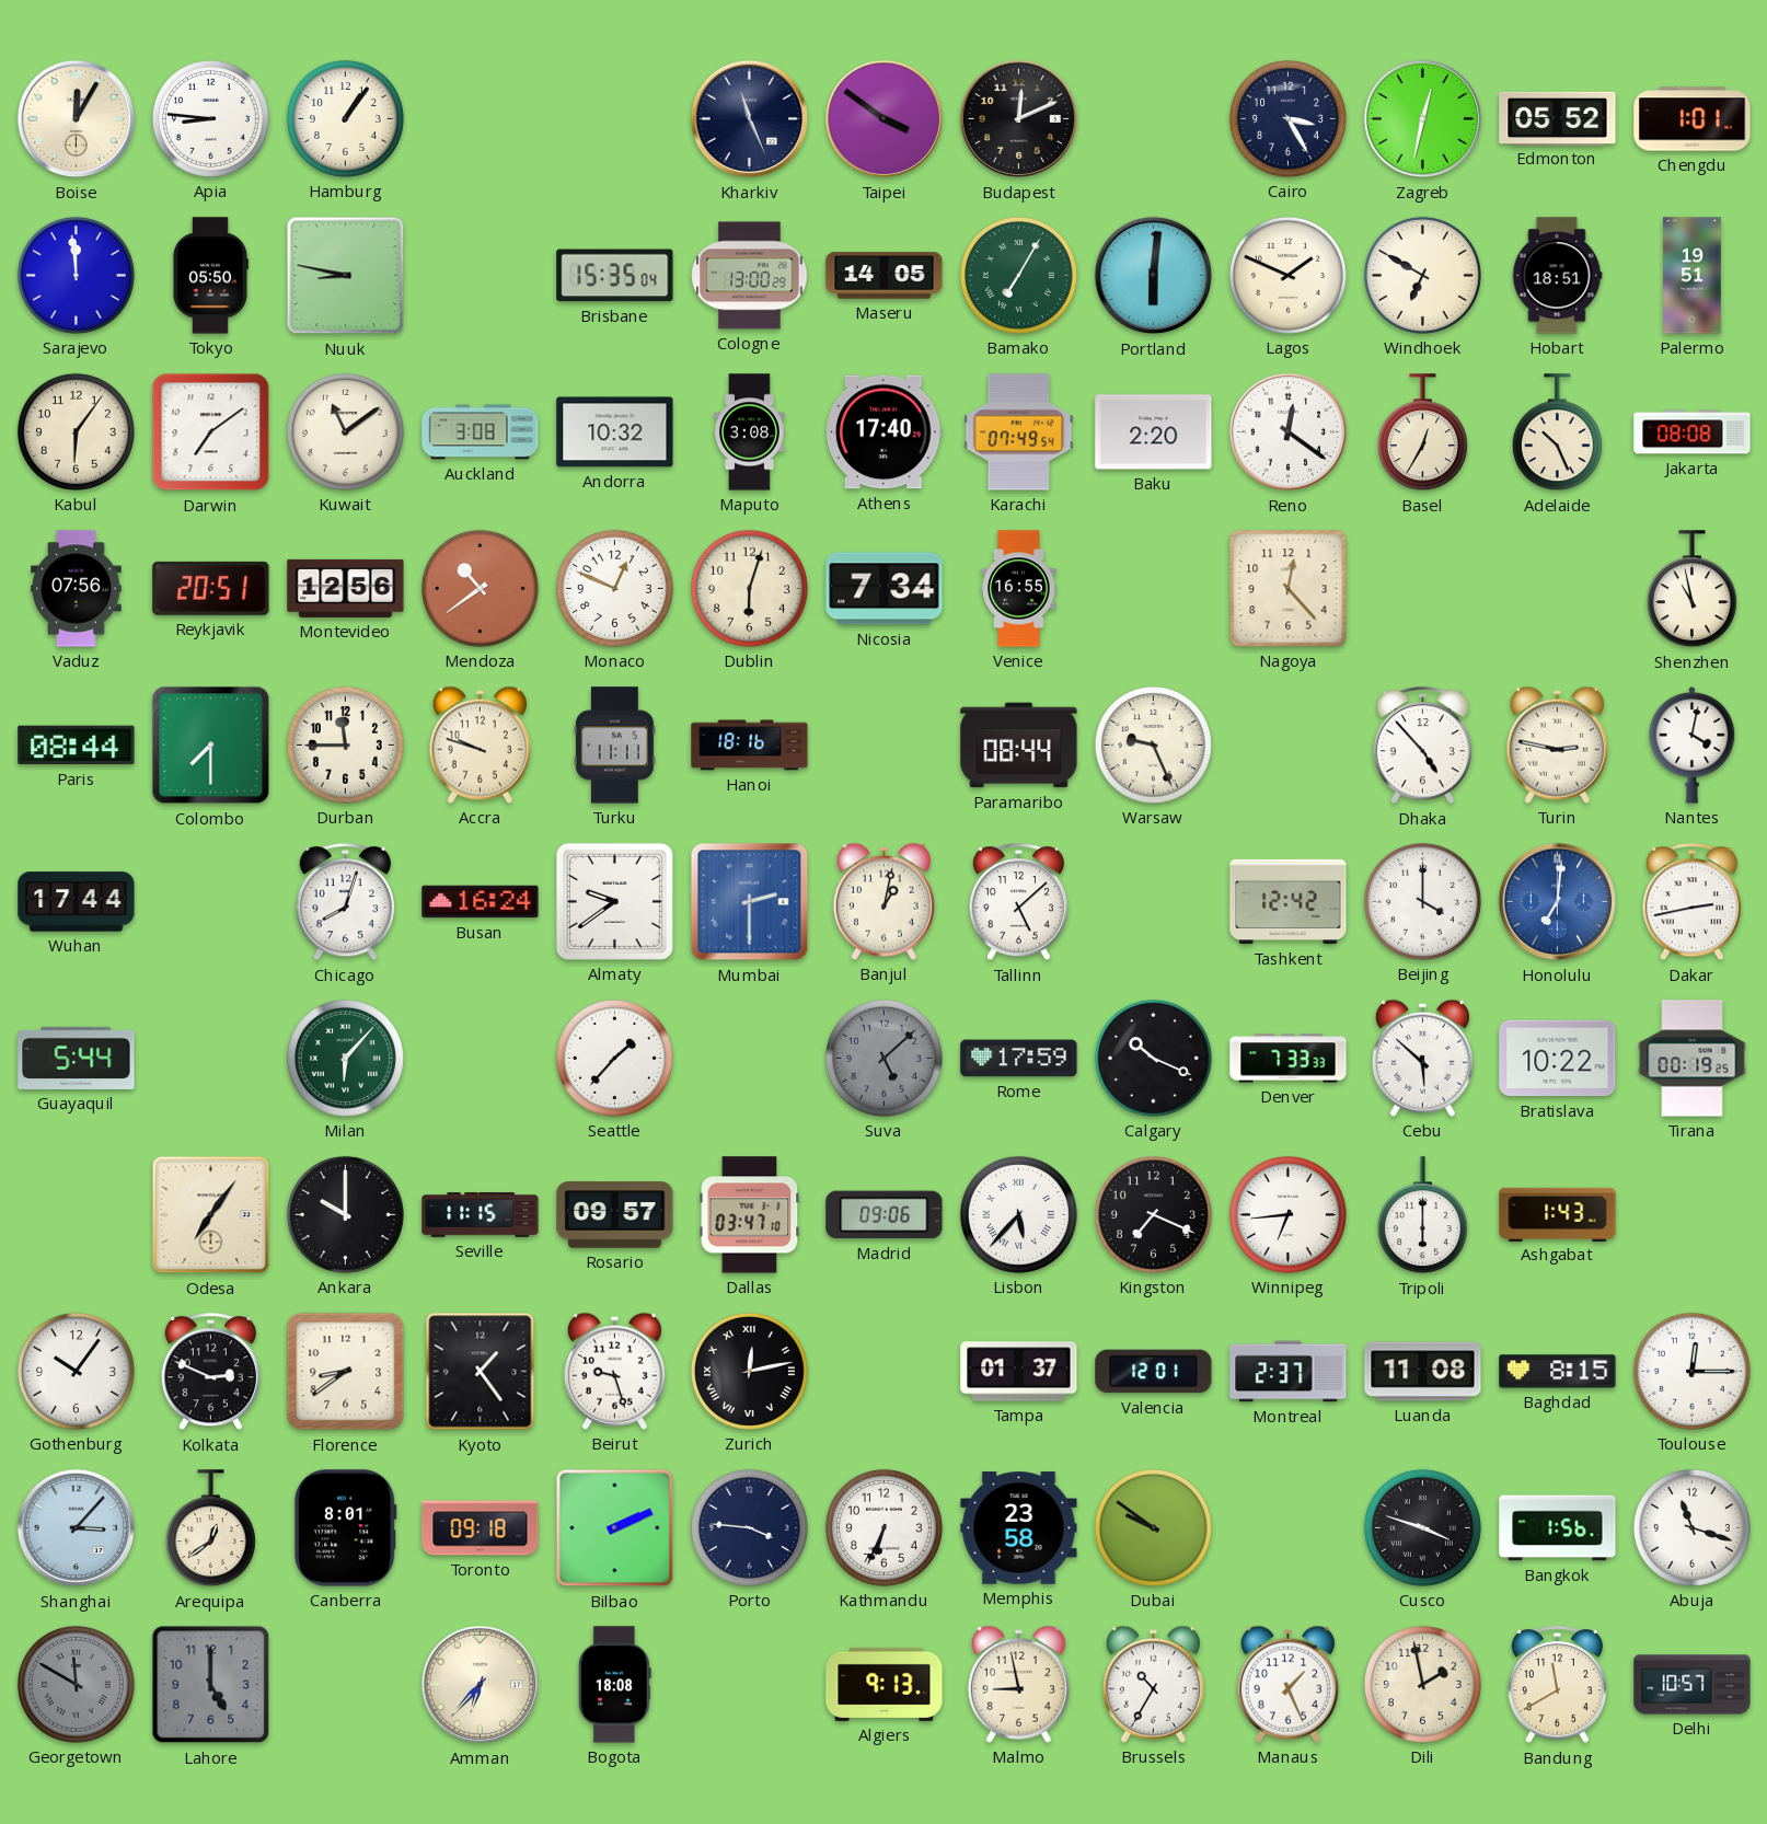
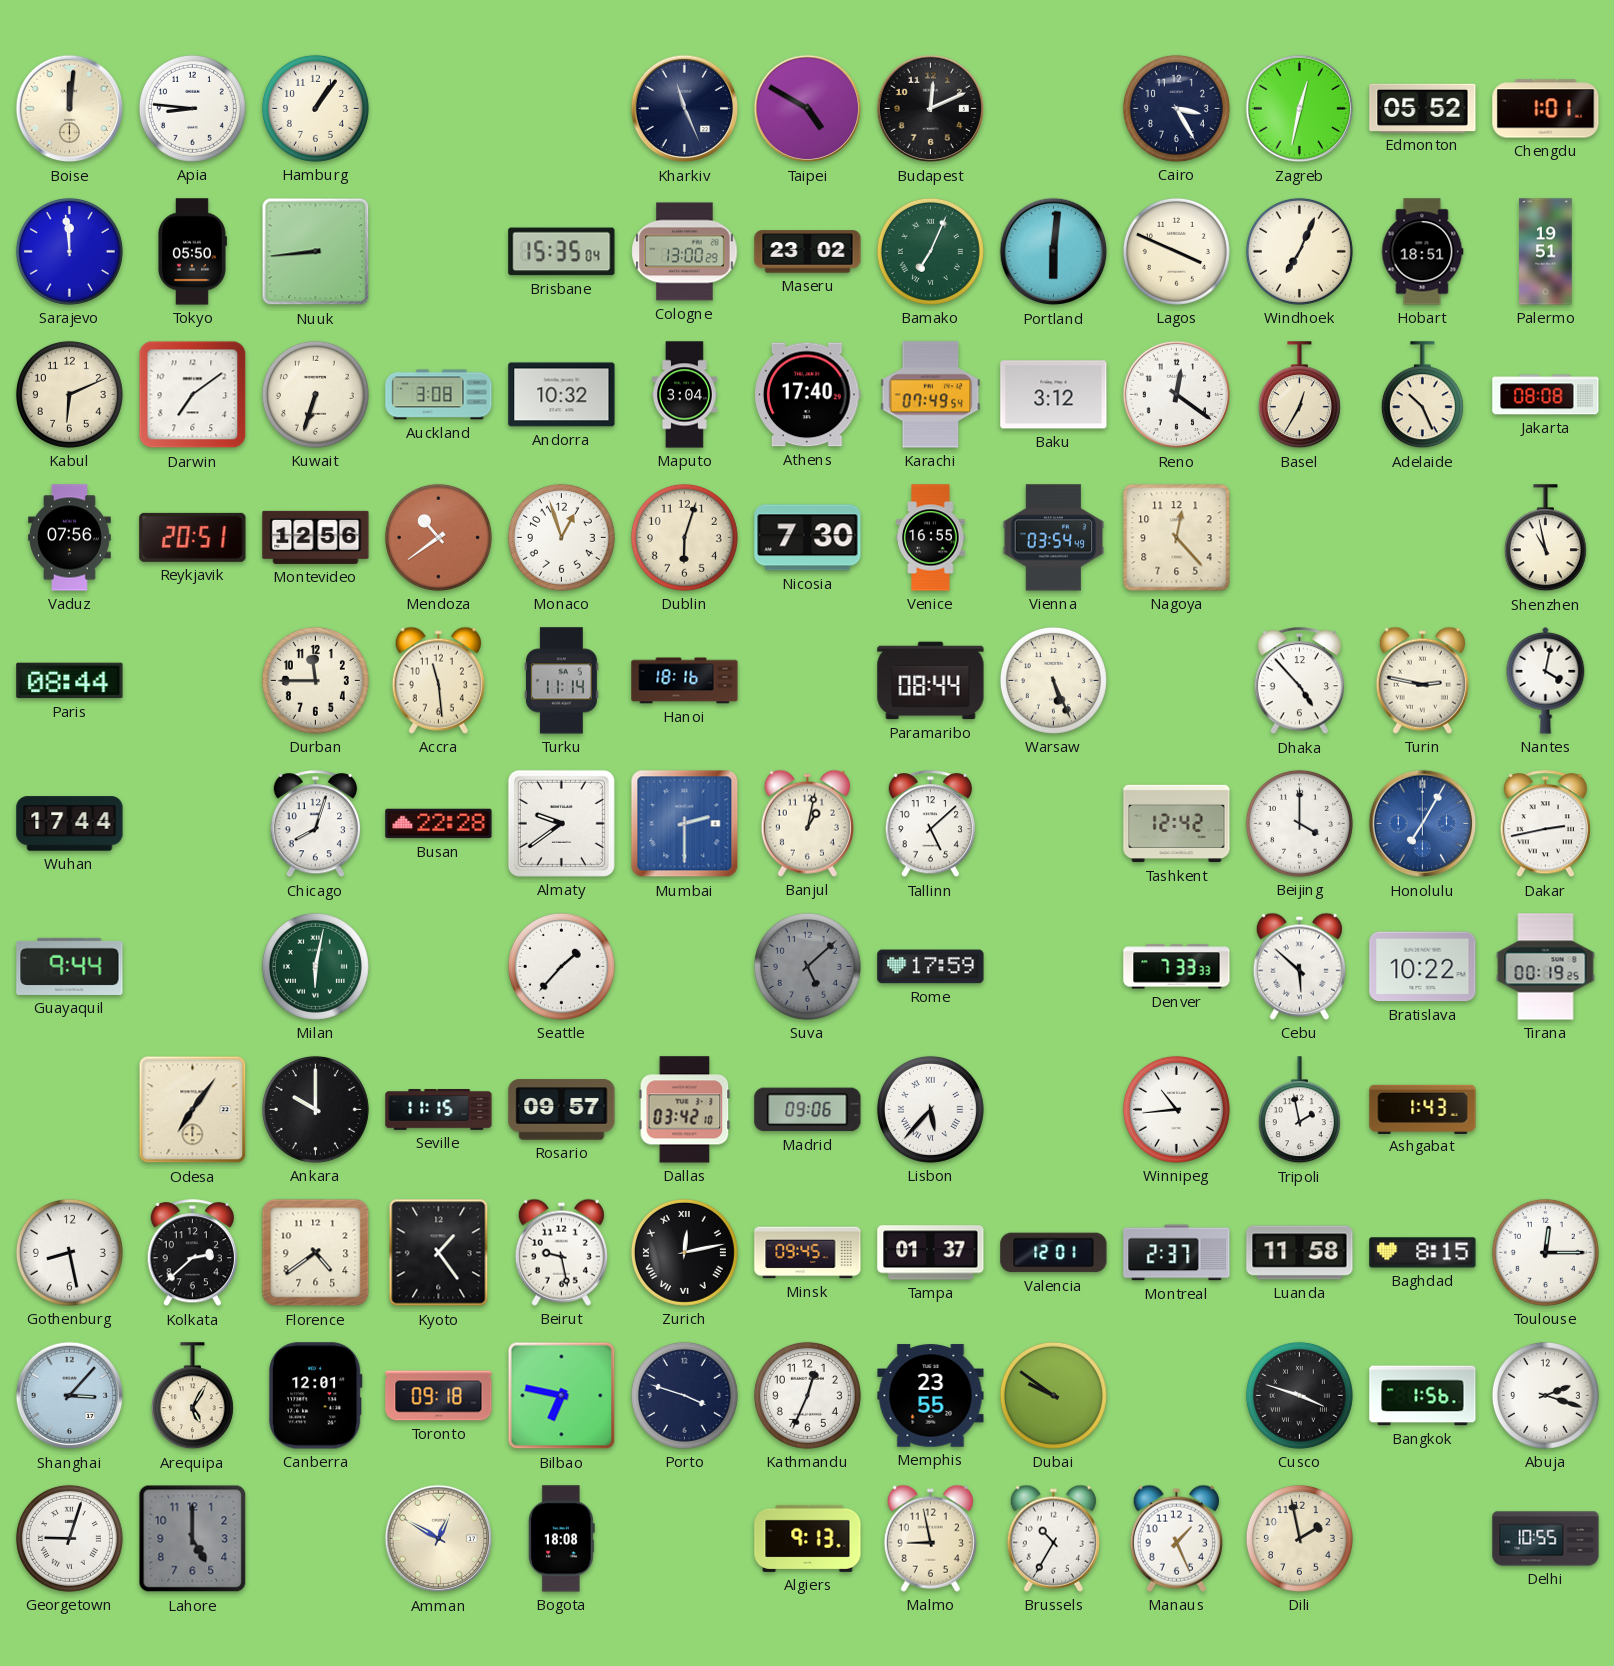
Boise: 12:05 -> 12:01
Taipei: 3:51 -> 4:50
Nuuk: 8:47 -> 8:44
Maseru: 14:05 -> 23:02
Bamako: 7:05 -> 7:04
Lagos: 1:49 -> 3:49
Windhoek: 6:50 -> 7:04
Kabul: 6:06 -> 6:11
Kuwait: 11:09 -> 6:33
Maputo: 3:08 -> 3:04
Baku: 2:20 -> 3:12
Monaco: 12:49 -> 12:57
Nicosia: 7:34 -> 7:30
Vienna: none -> 03:54
Colombo: 7:30 -> none
Accra: 9:48 -> 11:29
Turku: 11:11 -> 11:14
Warsaw: 9:26 -> 5:26
Busan: 16:24 -> 22:28
Honolulu: 7:01 -> 7:05
Guayaquil: 5:44 -> 9:44
Milan: 6:07 -> 6:02
Calgary: 10:19 -> none
Dallas: 03:47 -> 03:42
Kingston: 7:19 -> none
Winnipeg: 6:44 -> 10:44
Tripoli: 6:00 -> 1:58
Gothenburg: 10:06 -> 8:28
Kolkata: 2:49 -> 2:38
Florence: 8:39 -> 4:39
Beirut: 9:27 -> 9:28
Minsk: none -> 09:45
Luanda: 11:08 -> 11:58
Arequipa: 12:39 -> 5:05
Canberra: 8:01 -> 12:01
Bilbao: 2:11 -> 6:47
Porto: 3:46 -> 3:48
Kathmandu: 6:34 -> 12:34
Memphis: 23:58 -> 23:55
Abuja: 11:18 -> 2:18
Georgetown: 11:50 -> 9:03
Georgetown dial: grey -> white
Amman: 6:37 -> 12:50
Bandung: 11:40 -> none
Delhi: 10:57 -> 10:55
